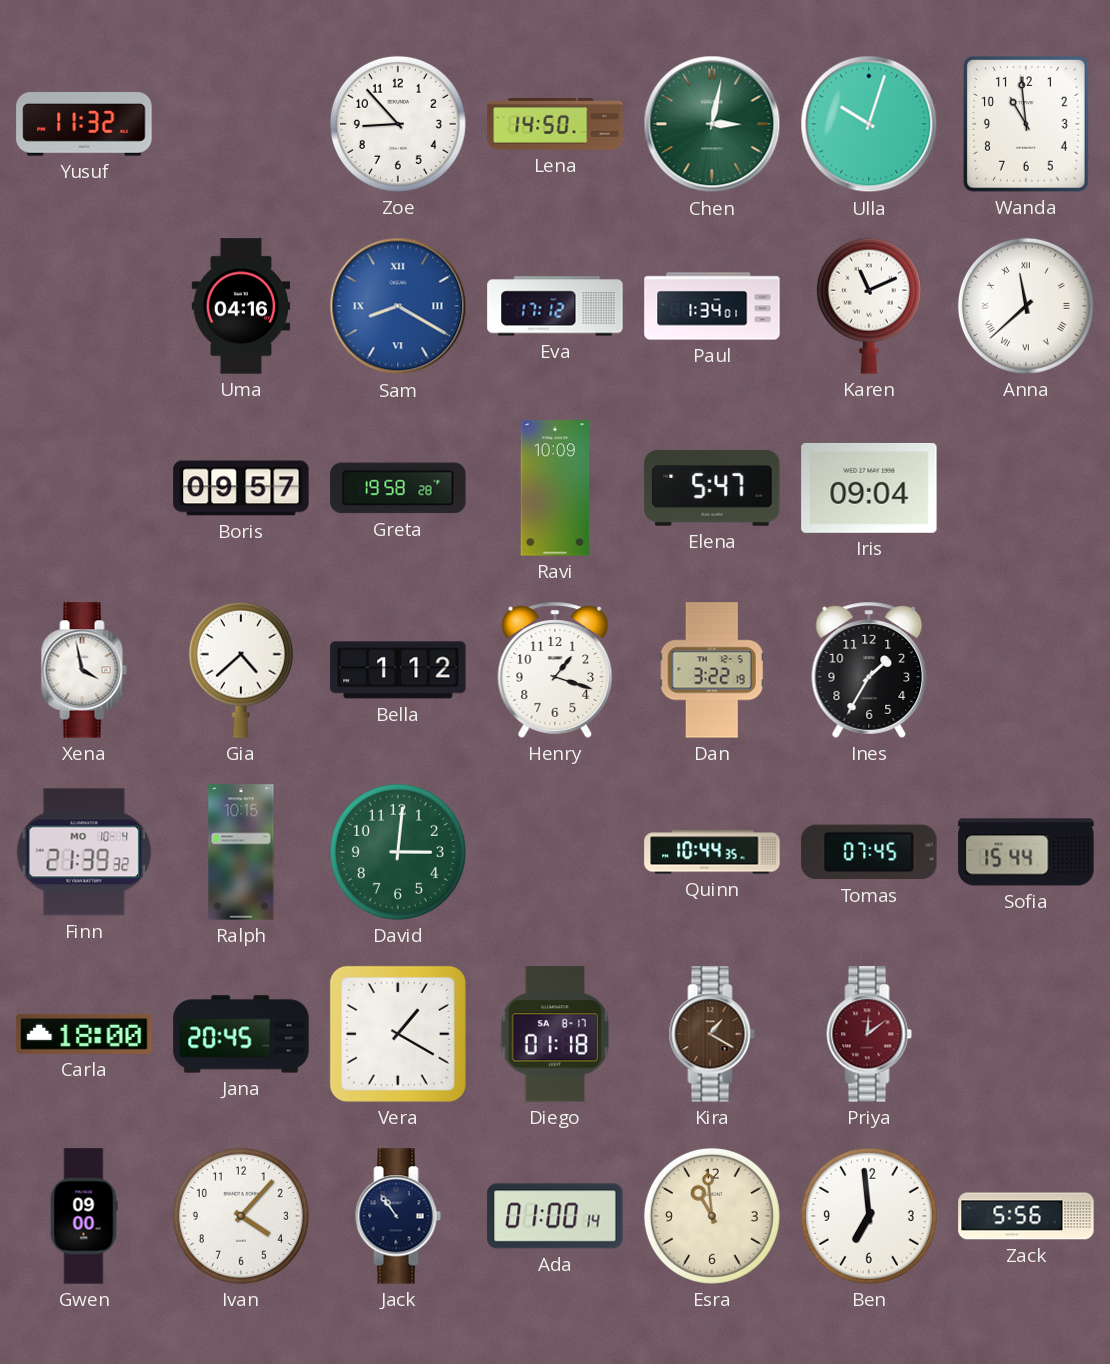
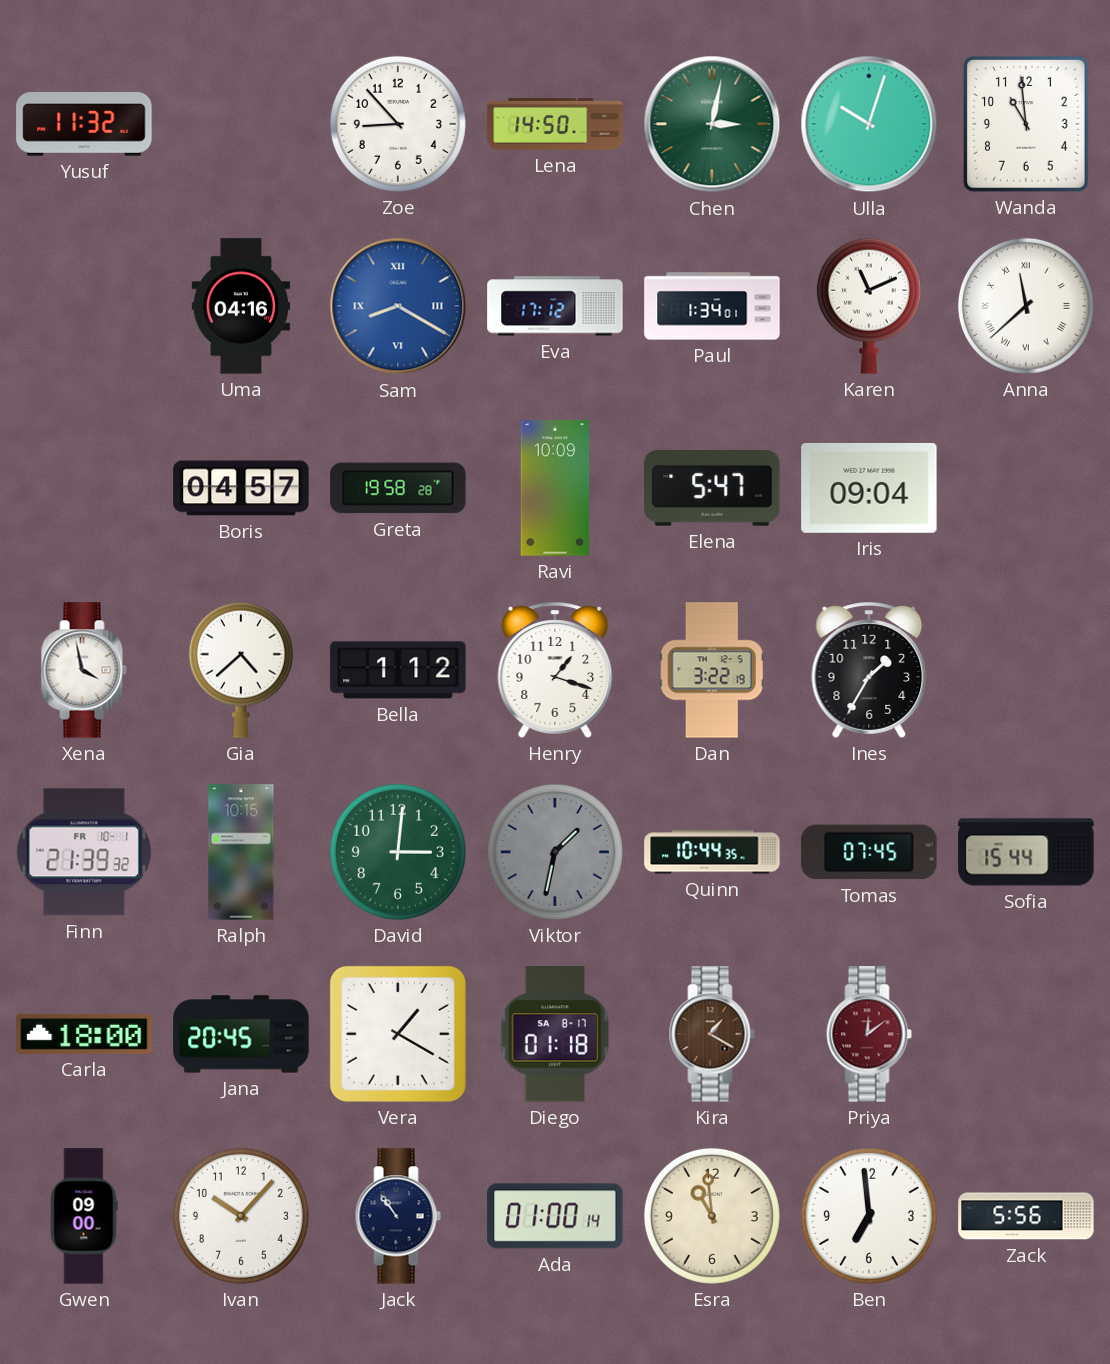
Boris: 09:57 -> 04:57
Finn date: MO 10-4 -> FR 10-1
Viktor: none -> 1:32
Ivan: 4:07 -> 10:07
